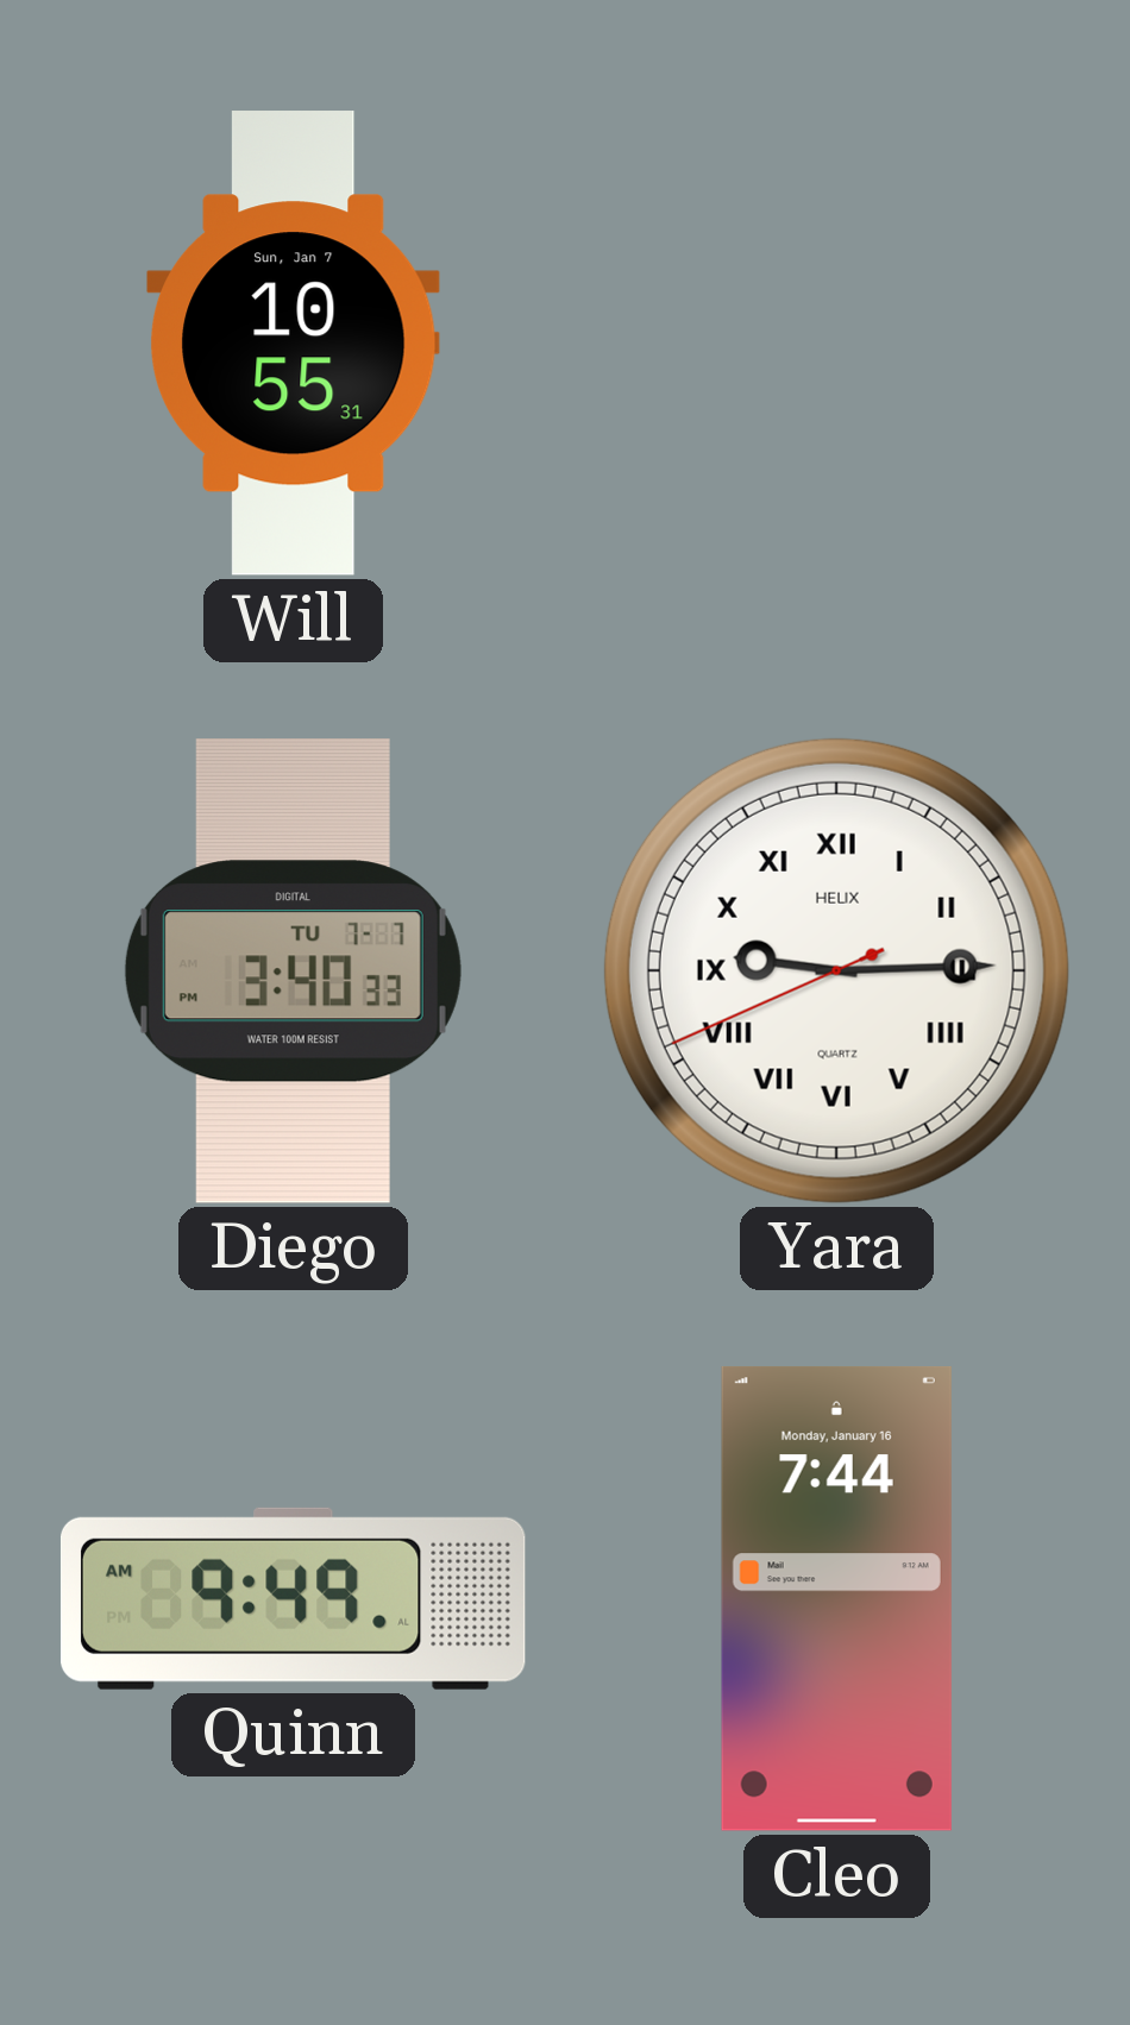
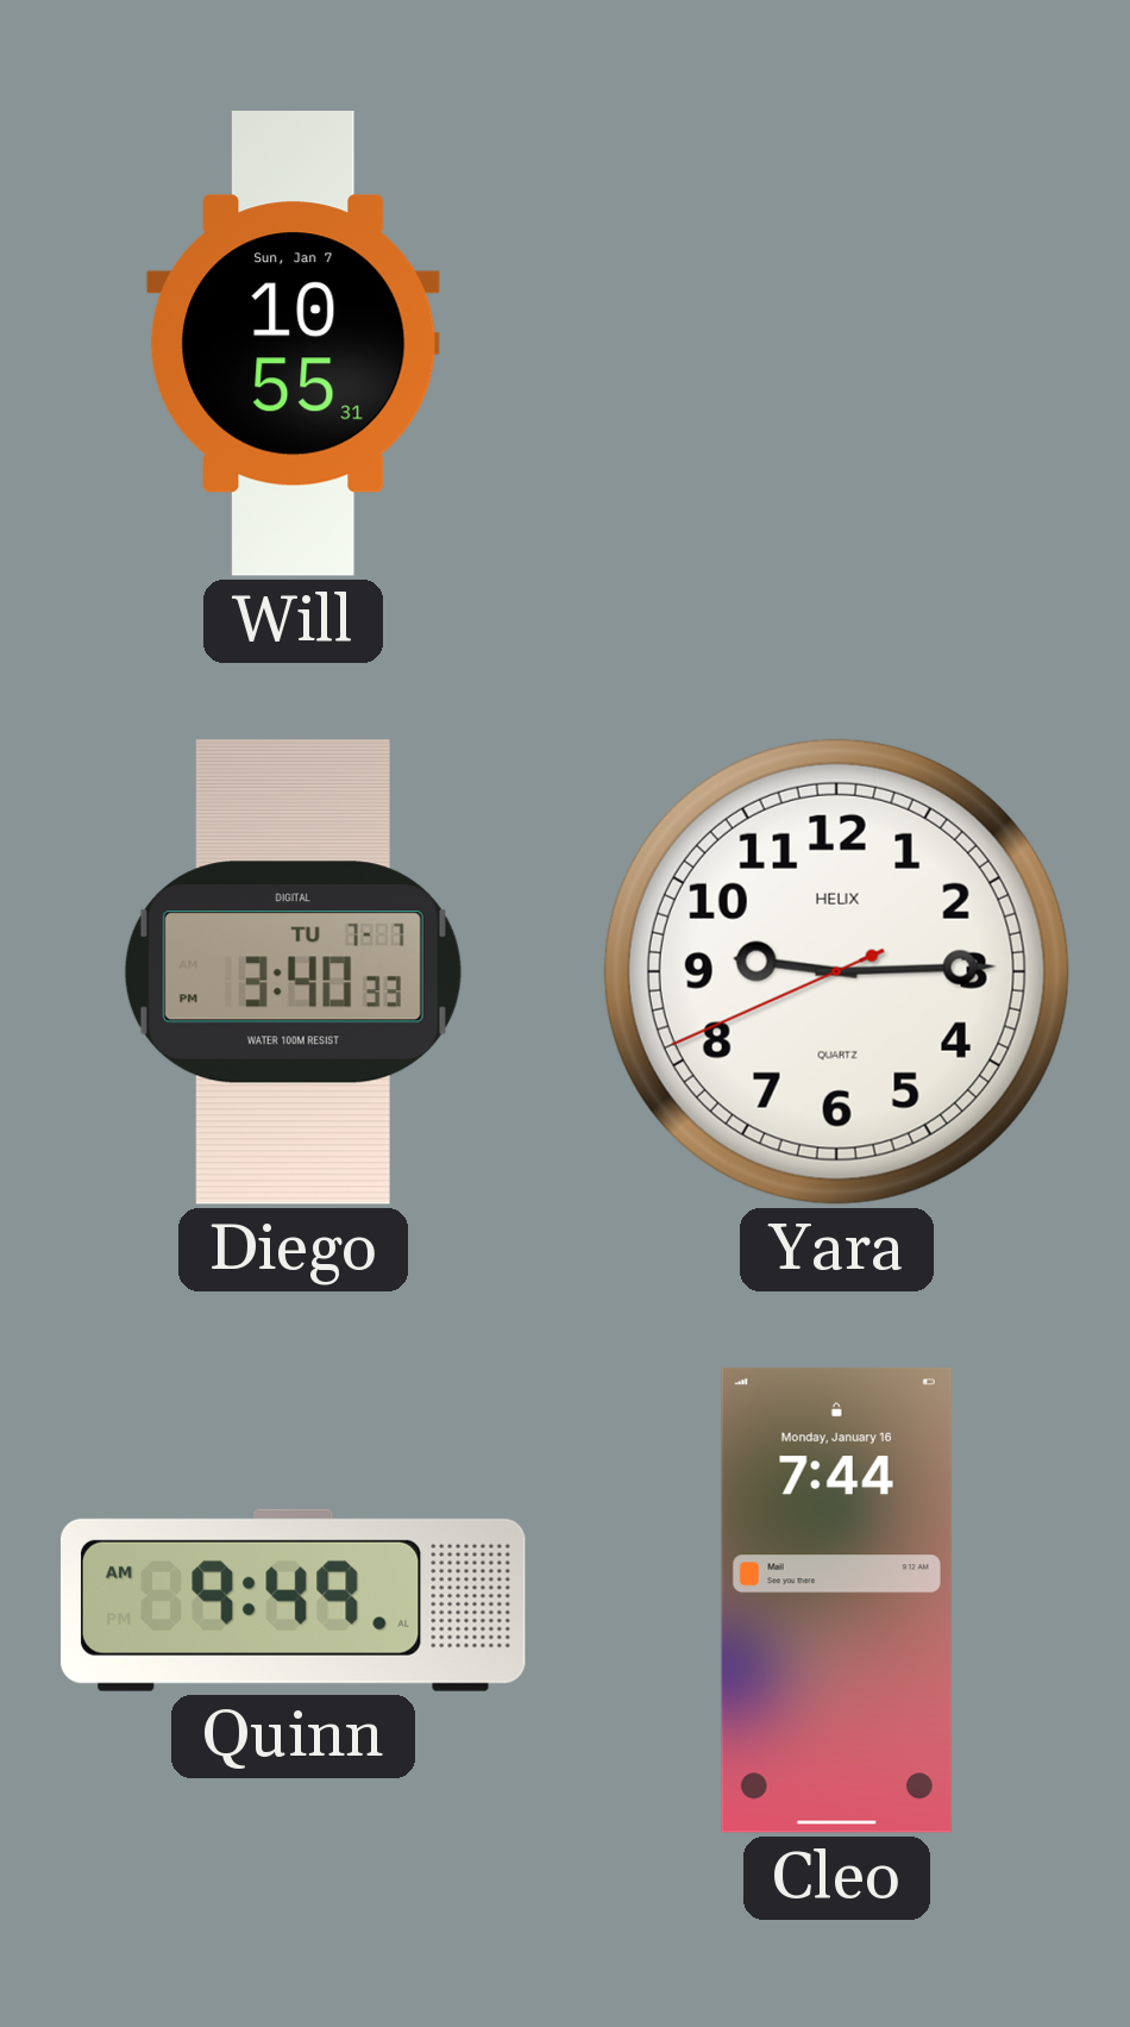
Yara numerals: Roman -> Arabic
